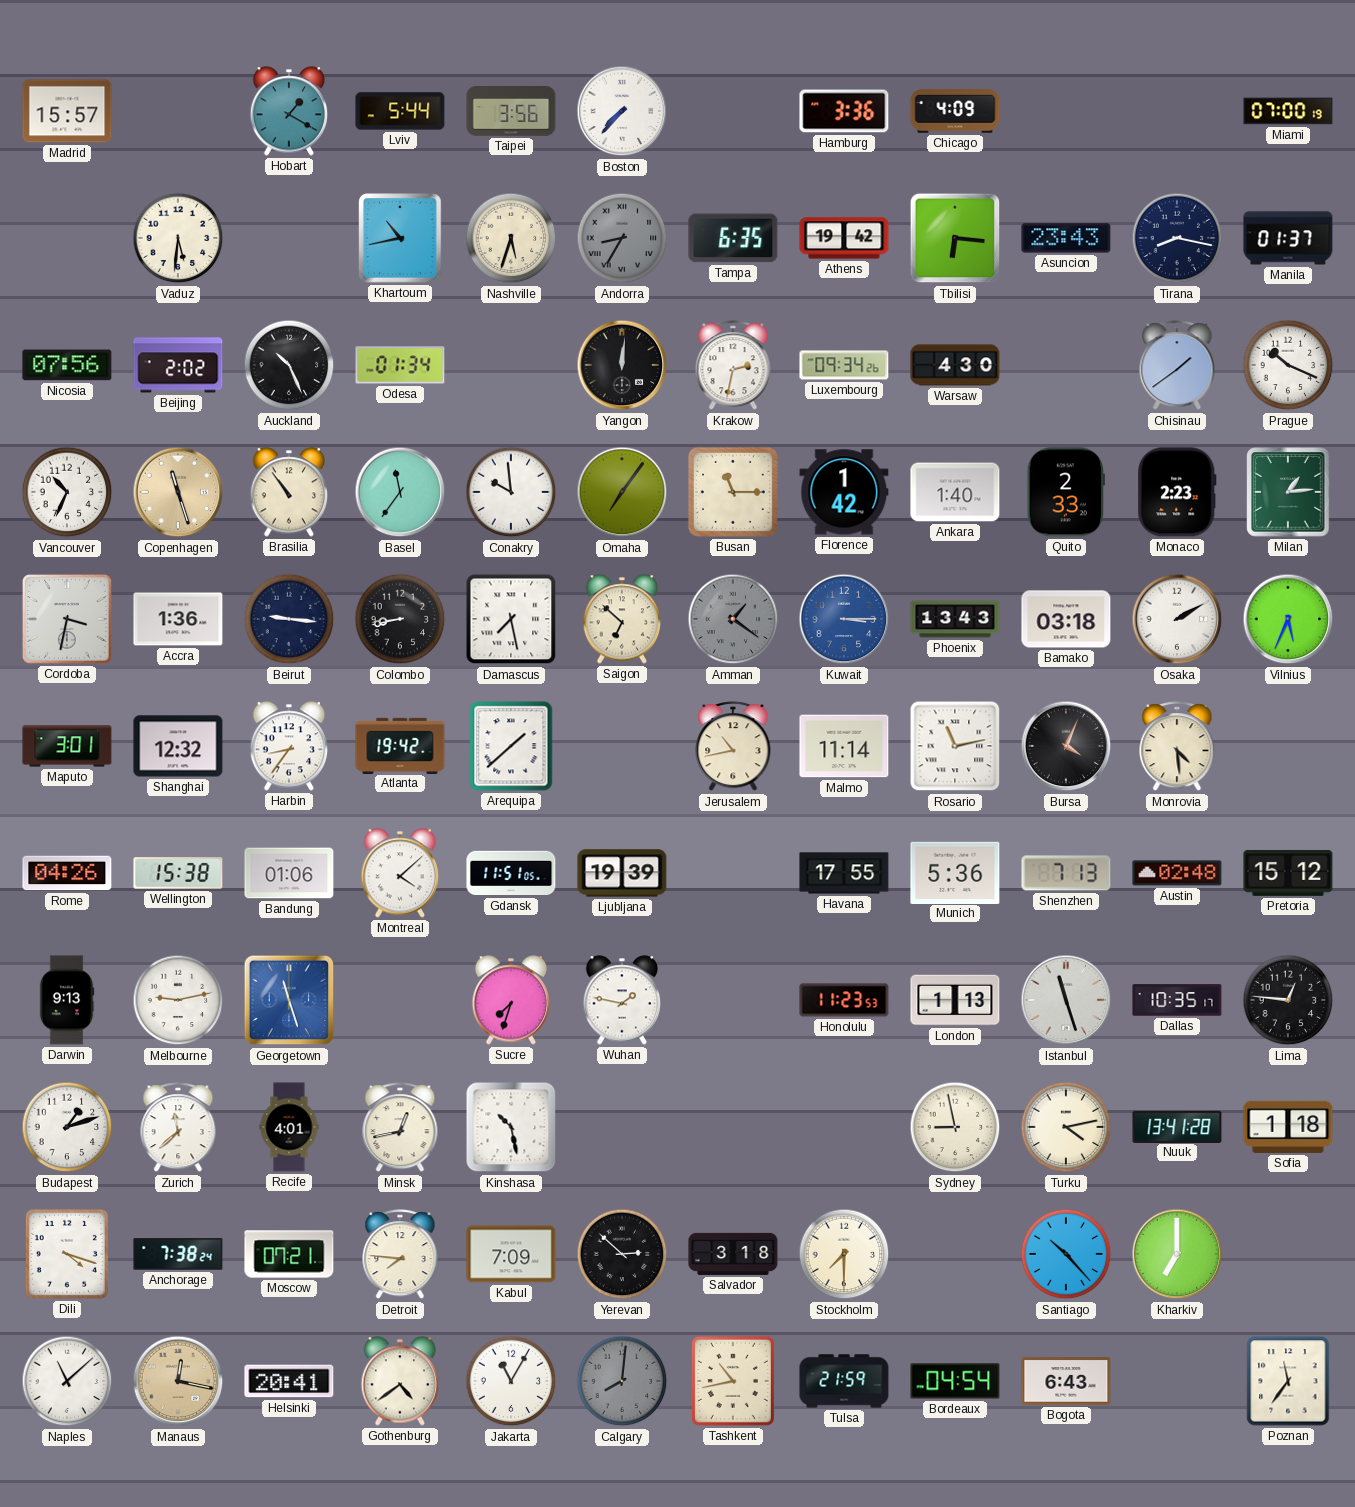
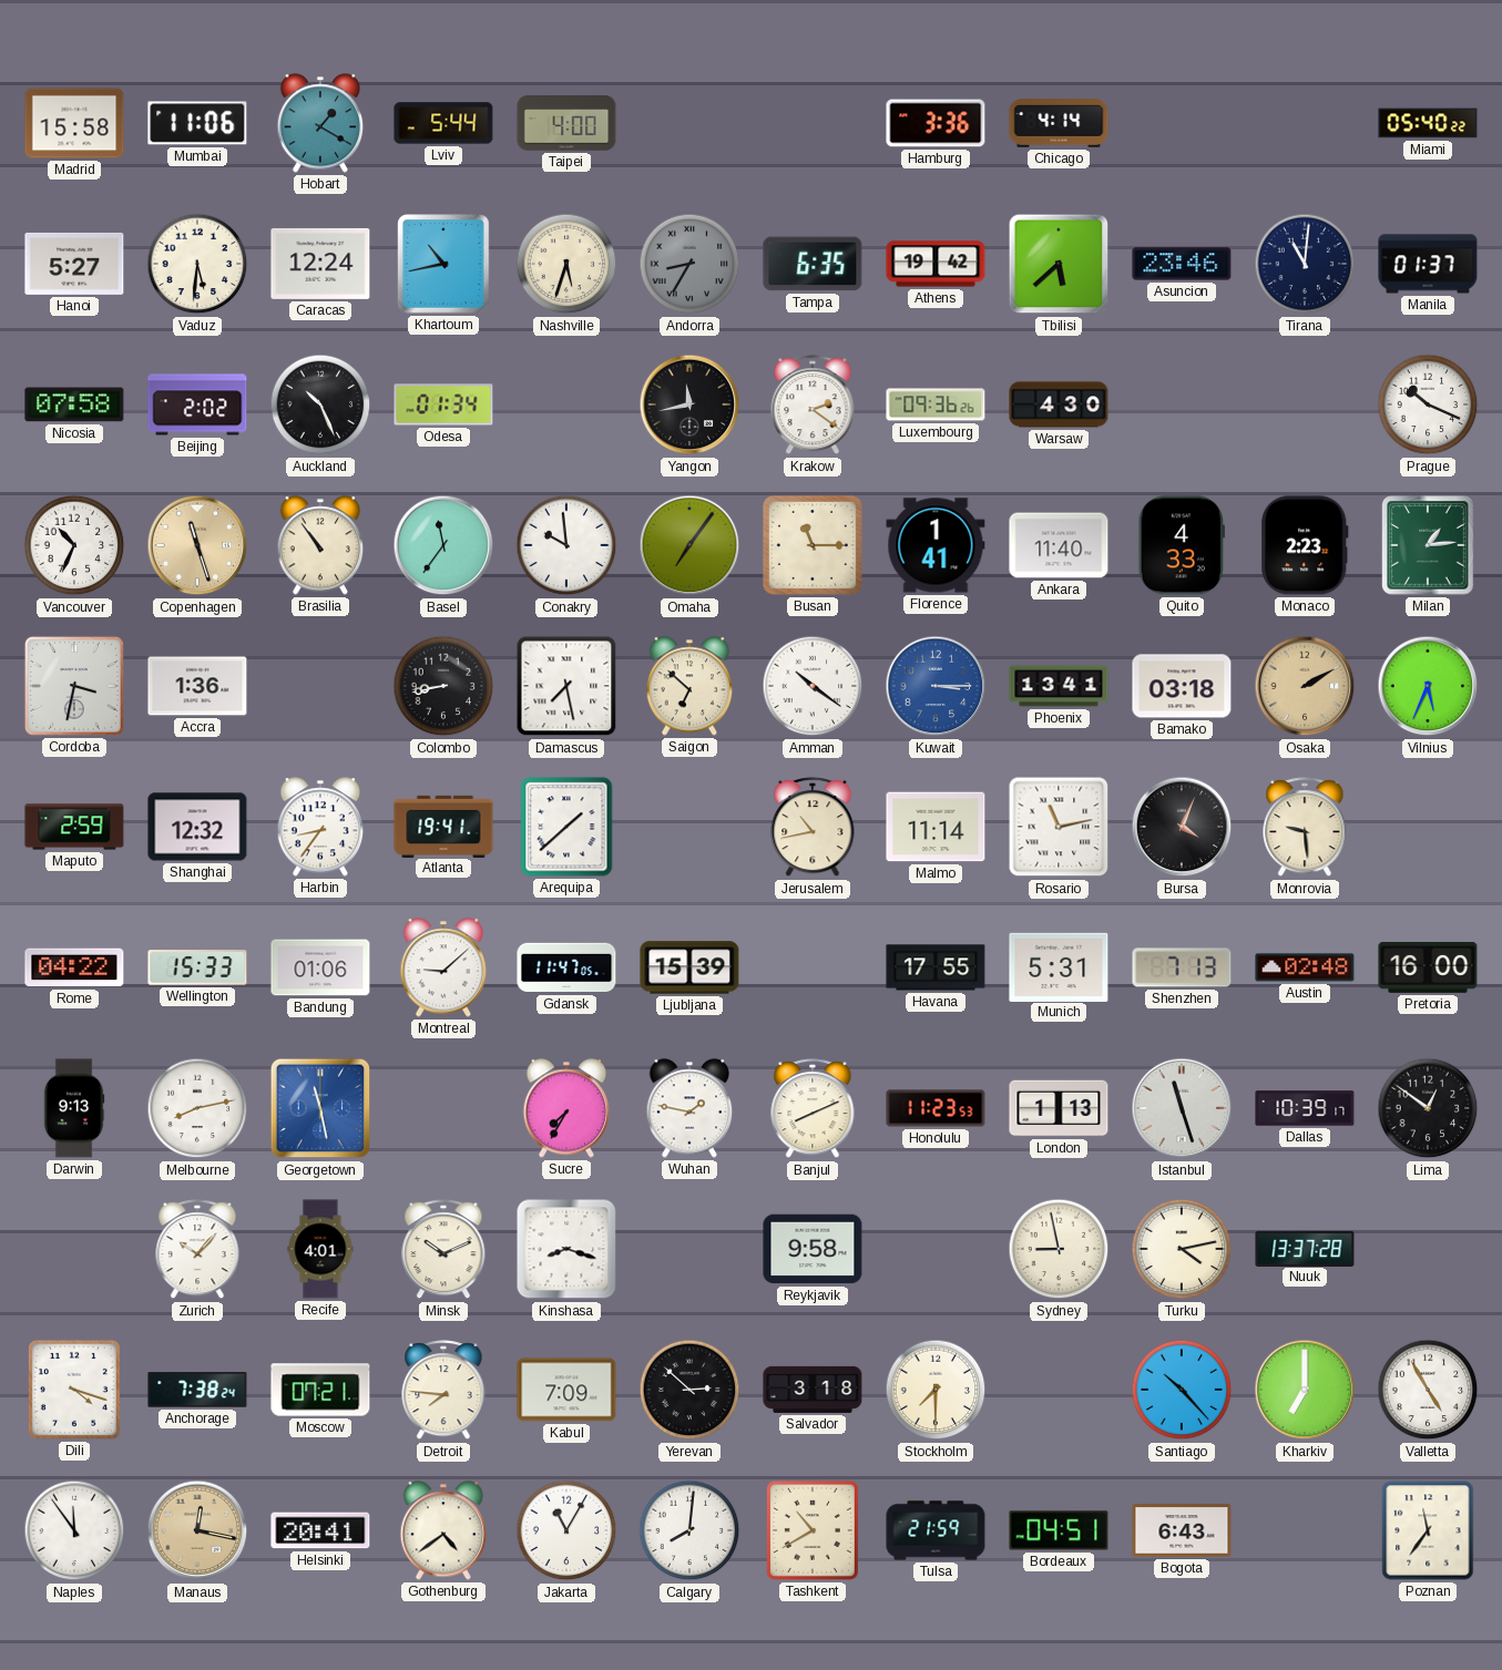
Madrid: 15:57 -> 15:58
Mumbai: none -> 11:06
Taipei: 3:56 -> 4:00
Boston: 7:37 -> none
Chicago: 4:09 -> 4:14
Miami: 07:00 -> 05:40
Hanoi: none -> 5:27
Caracas: none -> 12:24
Tbilisi: 6:16 -> 5:38
Asuncion: 23:43 -> 23:46
Tirana: 8:17 -> 11:01
Nicosia: 07:56 -> 07:58
Yangon: 12:01 -> 11:43
Krakow: 2:32 -> 2:21
Luxembourg: 09:34 -> 09:36
Chisinau: 1:39 -> none
Florence: 1:42 -> 1:41
Ankara: 1:40 -> 11:40
Quito: 2:33 -> 4:33
Beirut: 9:16 -> none
Amman: 1:21 -> 10:21
Amman dial: grey -> white
Phoenix: 13:43 -> 13:41
Osaka dial: white -> champagne
Maputo: 3:01 -> 2:59
Atlanta: 19:42 -> 19:41
Monrovia: 4:29 -> 9:29
Rome: 04:26 -> 04:22
Wellington: 15:38 -> 15:33
Montreal: 4:08 -> 9:08
Gdansk: 11:51 -> 11:47
Ljubljana: 19:39 -> 15:39
Munich: 5:36 -> 5:31
Pretoria: 15:12 -> 16:00
Melbourne: 9:13 -> 8:13
Georgetown: 11:27 -> 11:28
Sucre: 7:33 -> 7:35
Banjul: none -> 8:11
Dallas: 10:35 -> 10:39
Lima: 12:46 -> 12:51
Budapest: 1:12 -> none
Zurich: 11:38 -> 10:07
Minsk: 12:43 -> 10:11
Kinshasa: 10:28 -> 8:18
Reykjavik: none -> 9:58
Nuuk: 13:41 -> 13:37
Sofia: 1:18 -> none
Valletta: none -> 4:55
Naples: 11:08 -> 11:54
Calgary dial: grey -> white
Tashkent: 10:43 -> 10:40
Bordeaux: 04:54 -> 04:51
